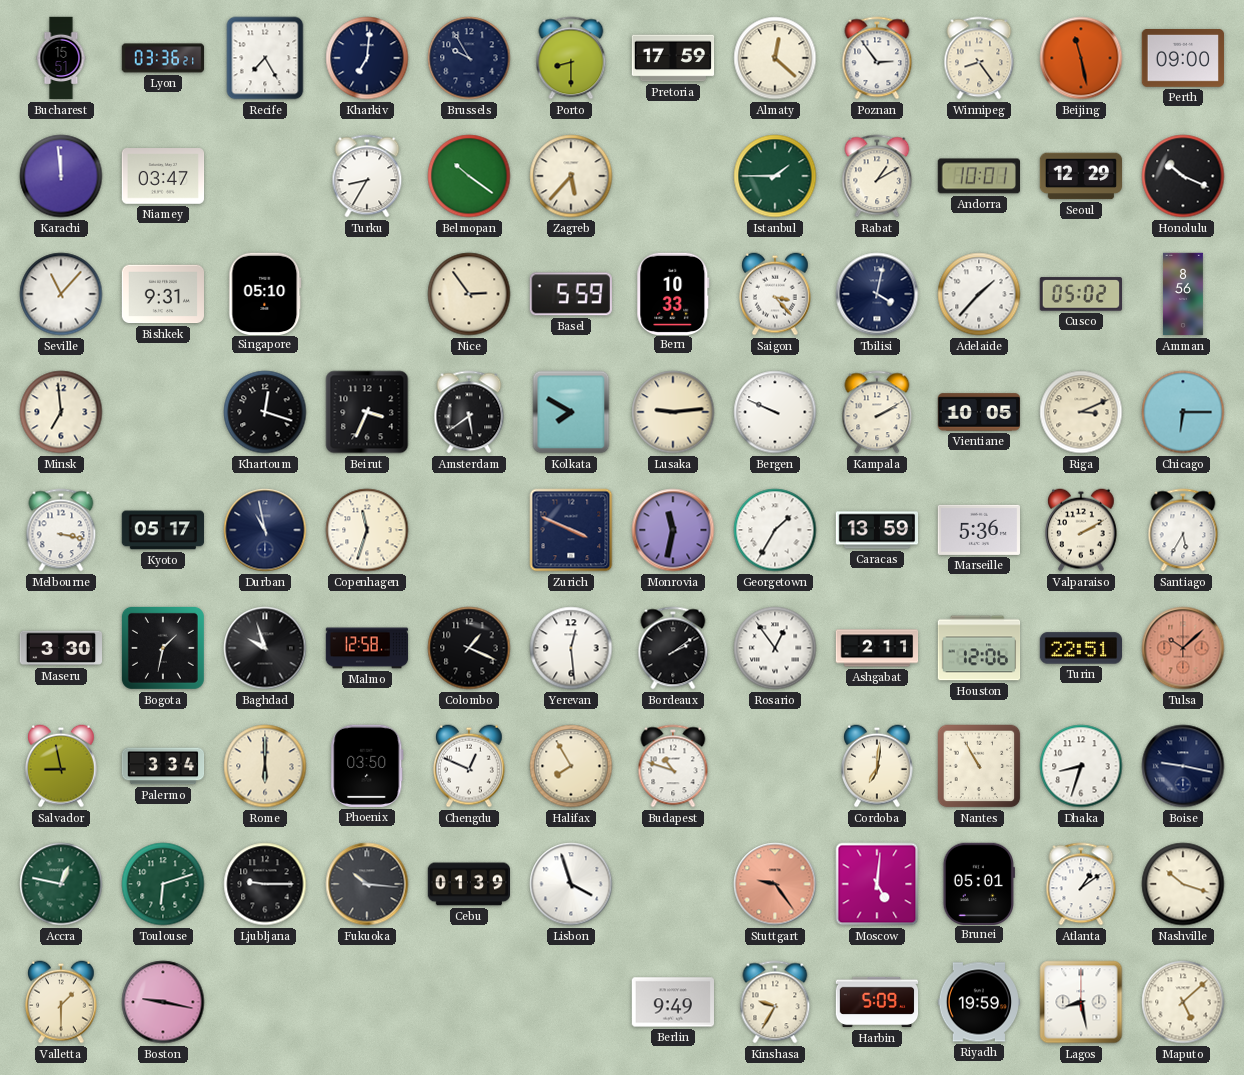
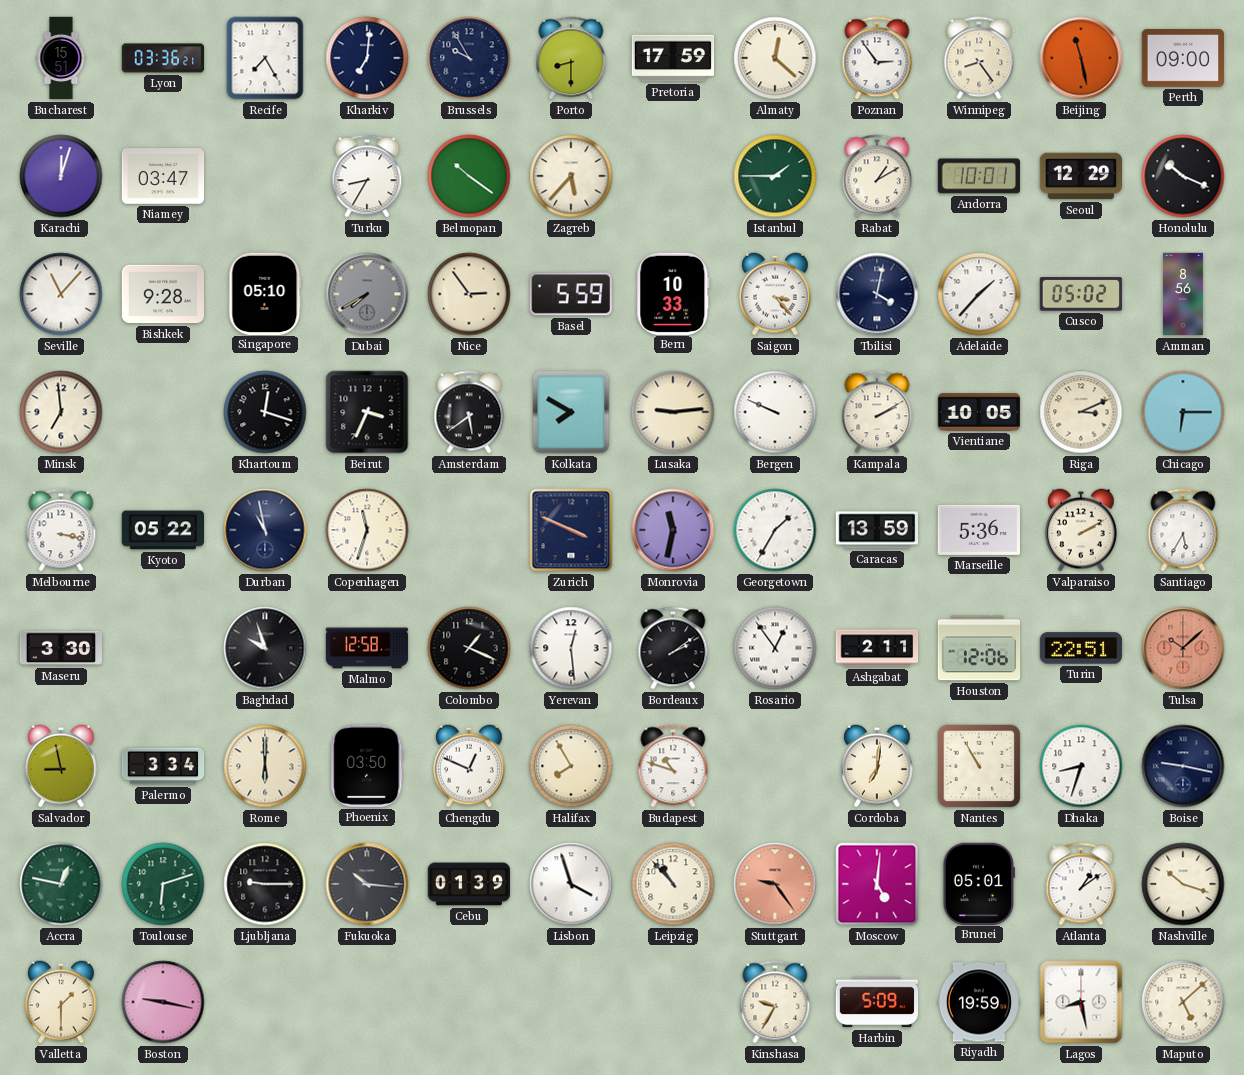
Karachi: 11:59 -> 12:03
Bishkek: 9:31 -> 9:28
Dubai: none -> 7:40
Kyoto: 05:17 -> 05:22
Bogota: 1:32 -> none
Leipzig: none -> 10:53
Berlin: 9:49 -> none
